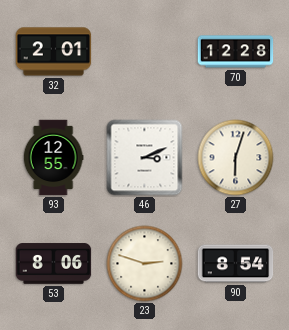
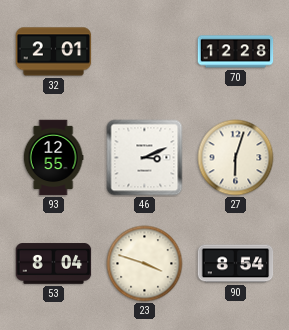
53: 8:06 -> 8:04
23: 2:48 -> 3:48
